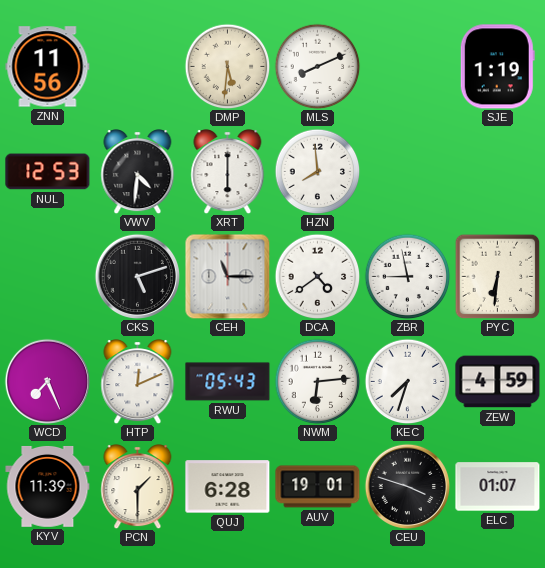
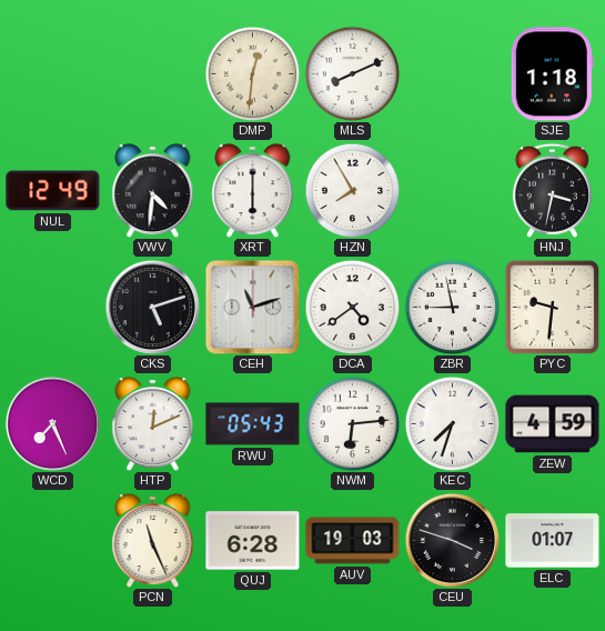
ZNN: 11:56 -> none
DMP: 5:31 -> 12:31
SJE: 1:19 -> 1:18
NUL: 12:53 -> 12:49
HZN: 7:59 -> 7:55
HNJ: none -> 3:32
CEH: 11:15 -> 11:12
PYC: 6:31 -> 9:31
KYV: 11:39 -> none
PCN: 1:30 -> 11:26
AUV: 19:01 -> 19:03
